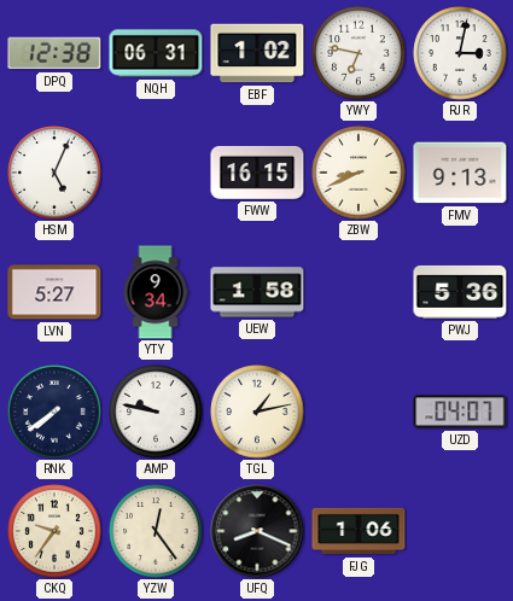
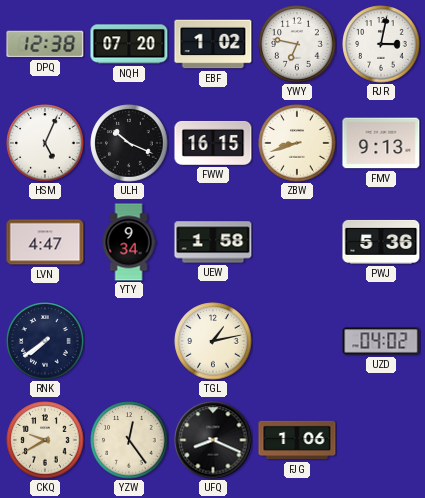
NQH: 06:31 -> 07:20
ULH: none -> 10:19
ZBW: 8:41 -> 8:42
LVN: 5:27 -> 4:47
AMP: 9:47 -> none
UZD: 04:07 -> 04:02
CKQ: 9:36 -> 9:40
